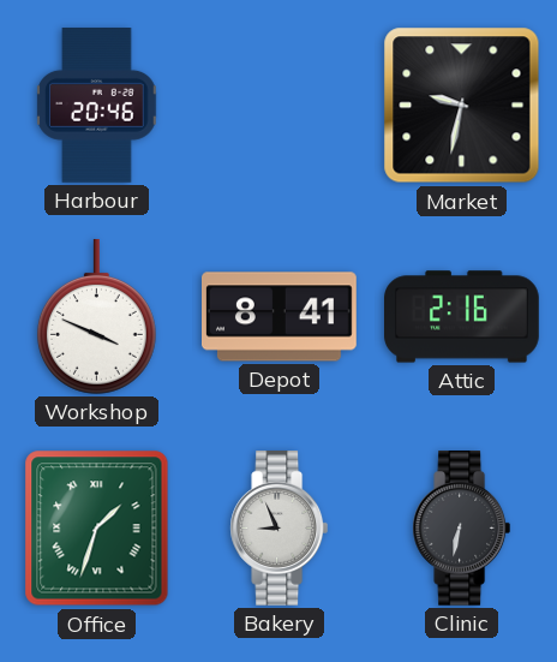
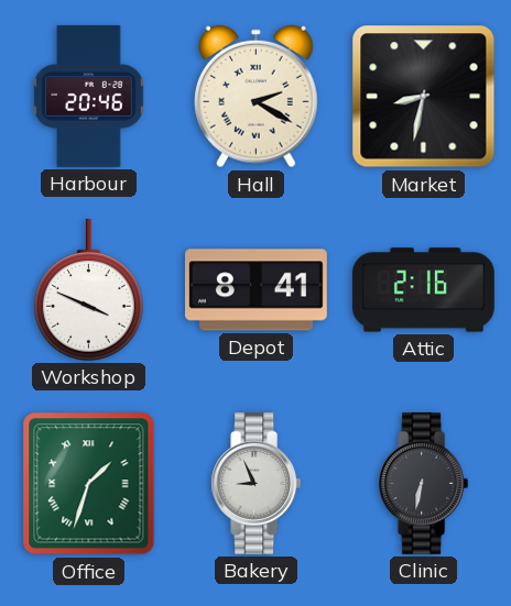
Hall: none -> 2:20
Market: 9:32 -> 8:32
